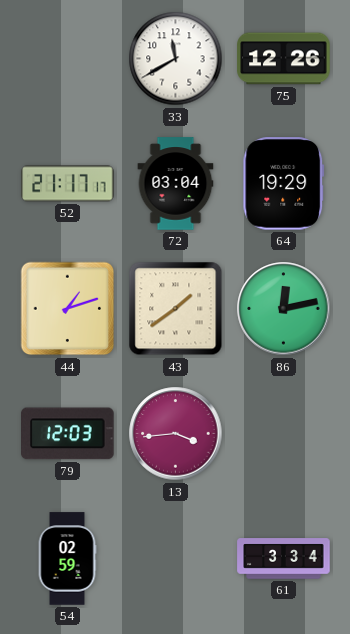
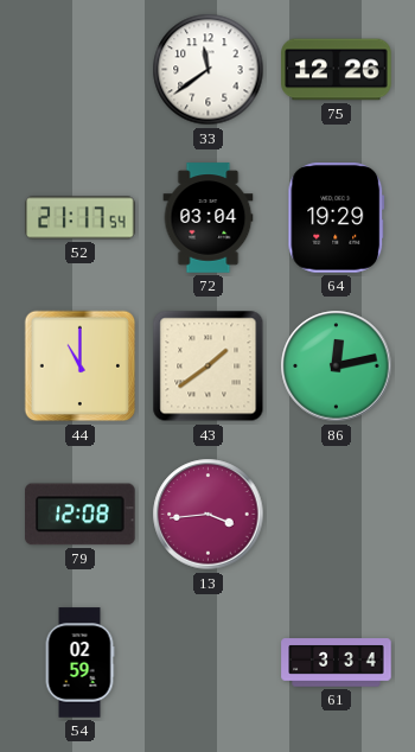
33: 11:40 -> 11:39
52: 21:17:17 -> 21:17:54
44: 1:12 -> 11:00
79: 12:03 -> 12:08
